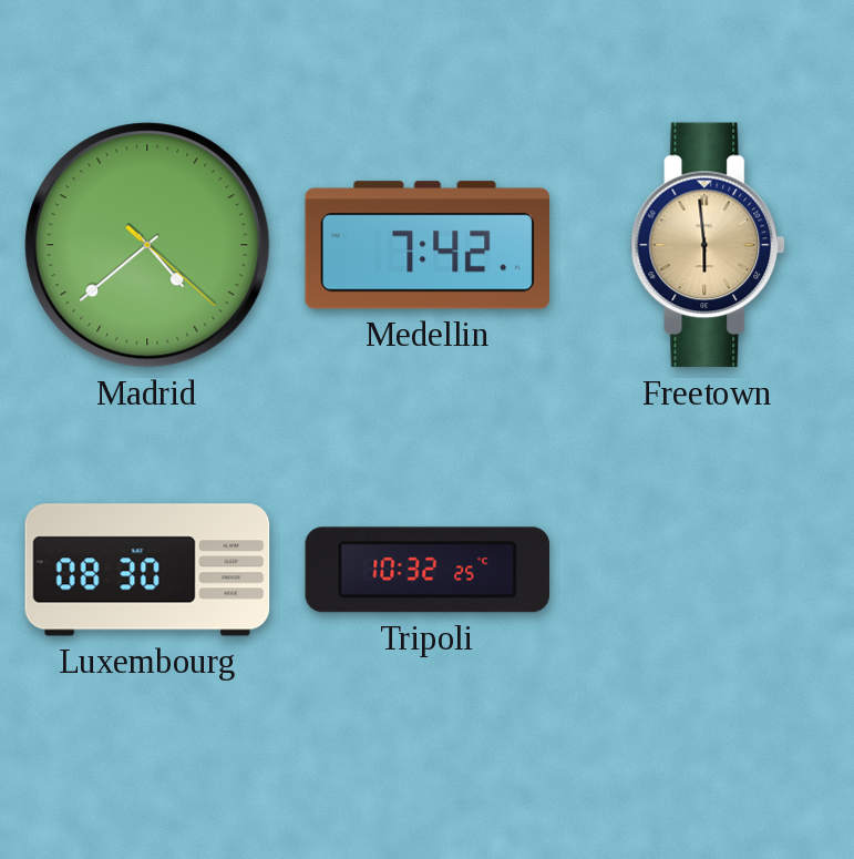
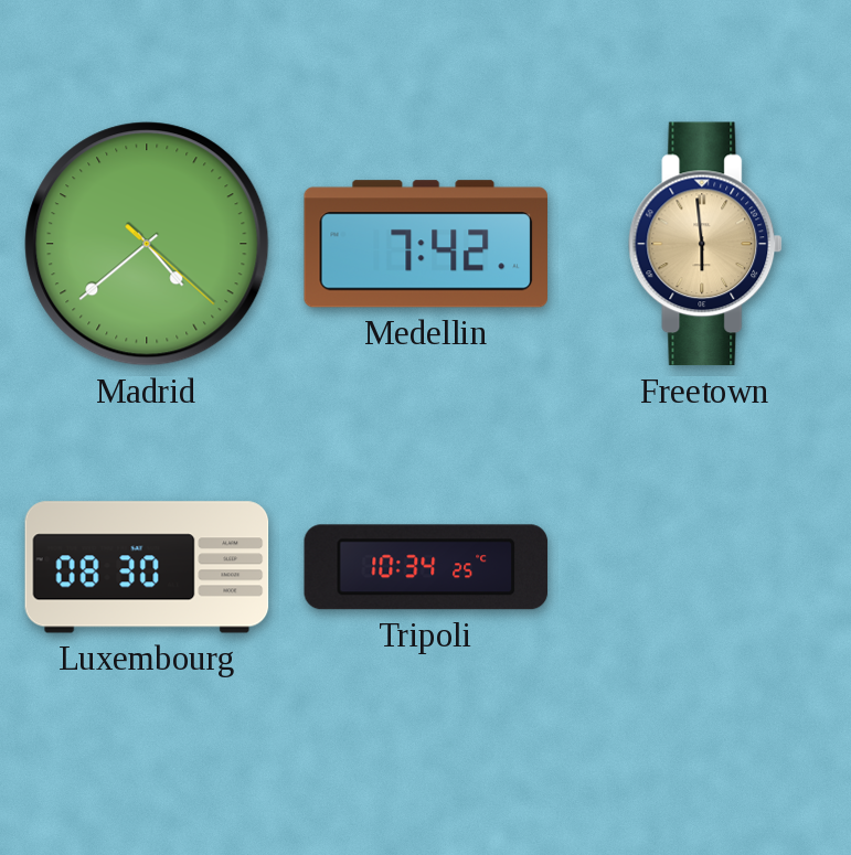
Tripoli: 10:32 -> 10:34
